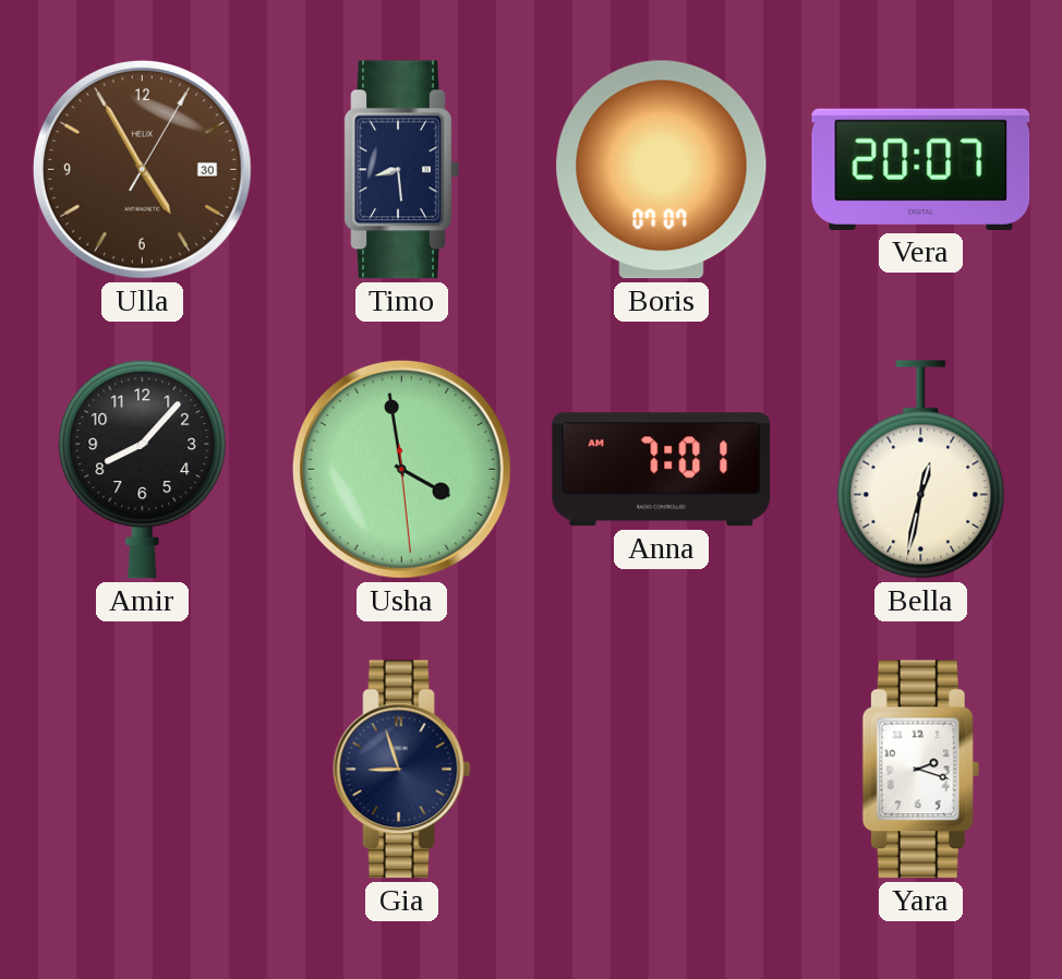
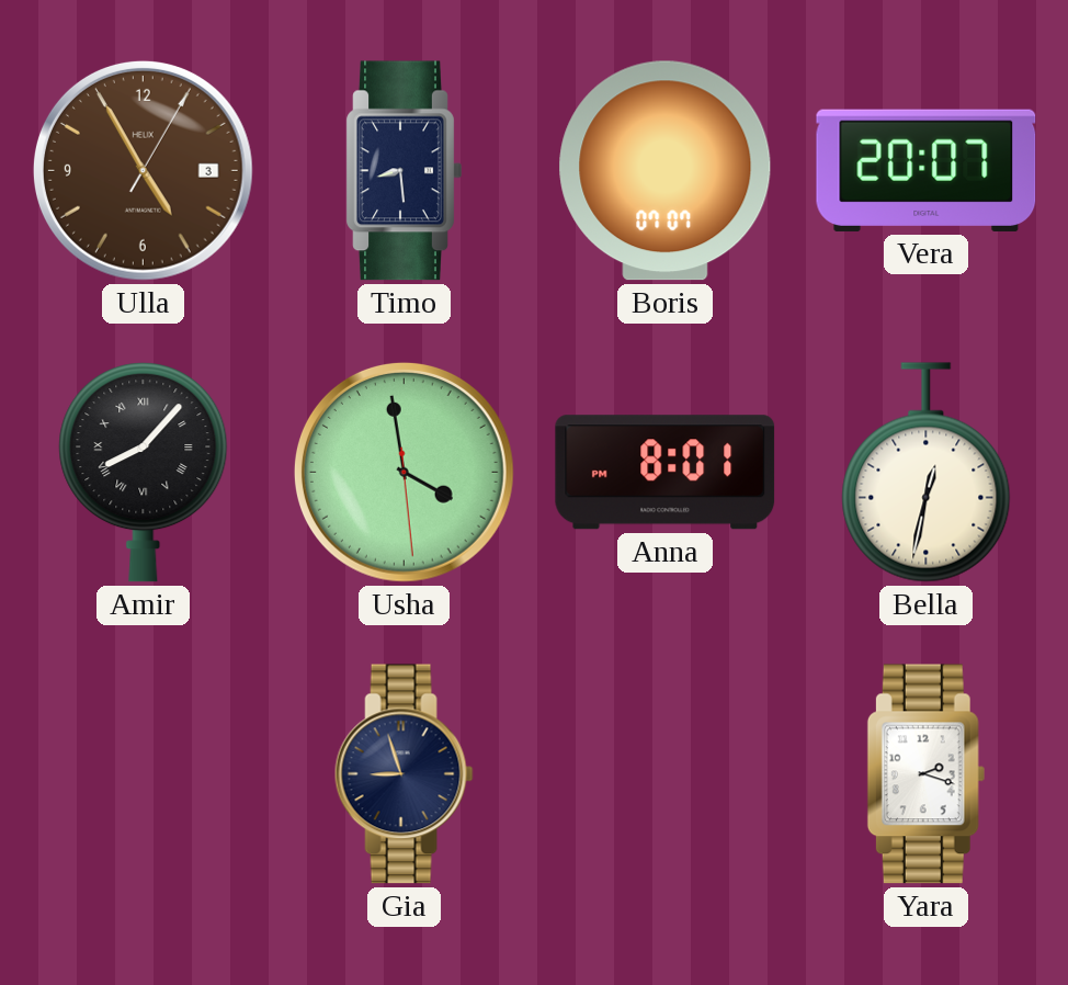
Ulla date: 30 -> 3
Amir numerals: Arabic -> Roman
Anna: 7:01 -> 8:01
